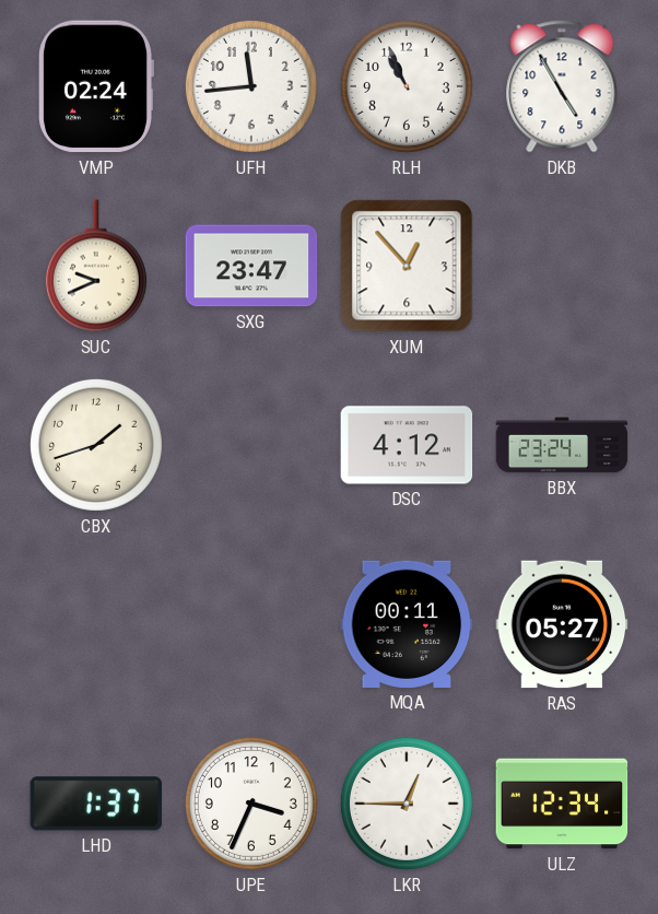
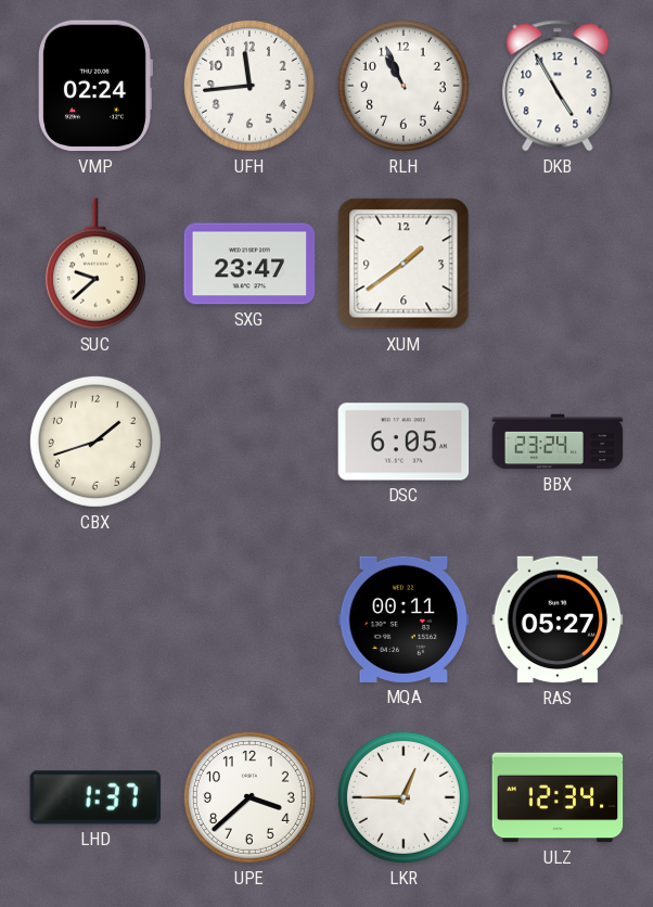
SUC: 9:41 -> 9:38
XUM: 12:53 -> 1:39
DSC: 4:12 -> 6:05
UPE: 3:34 -> 3:38
